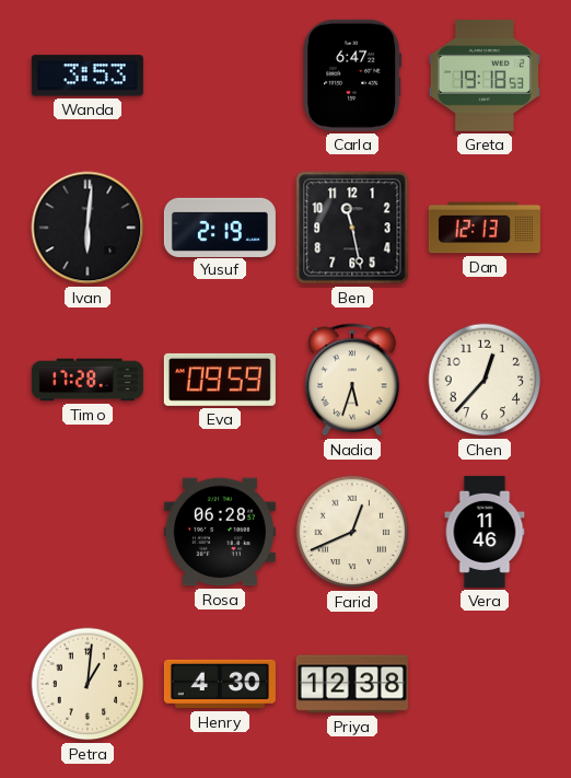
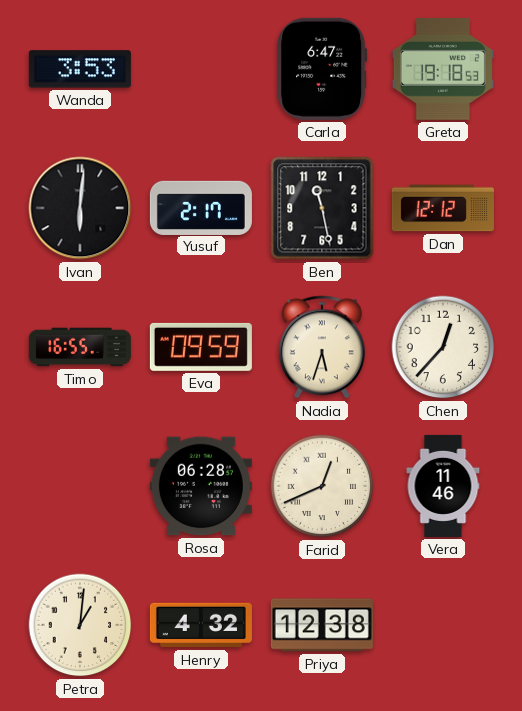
Yusuf: 2:19 -> 2:17
Dan: 12:13 -> 12:12
Timo: 17:28 -> 16:55
Henry: 4:30 -> 4:32
